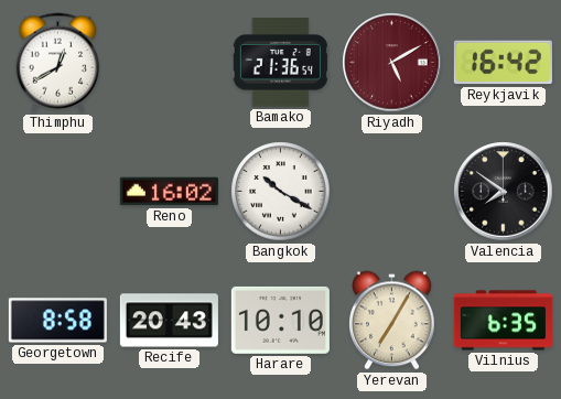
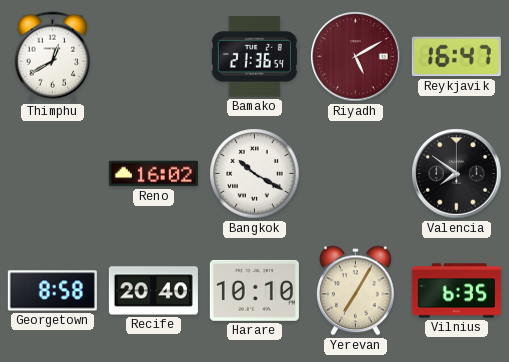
Reykjavik: 16:42 -> 16:47
Recife: 20:43 -> 20:40
